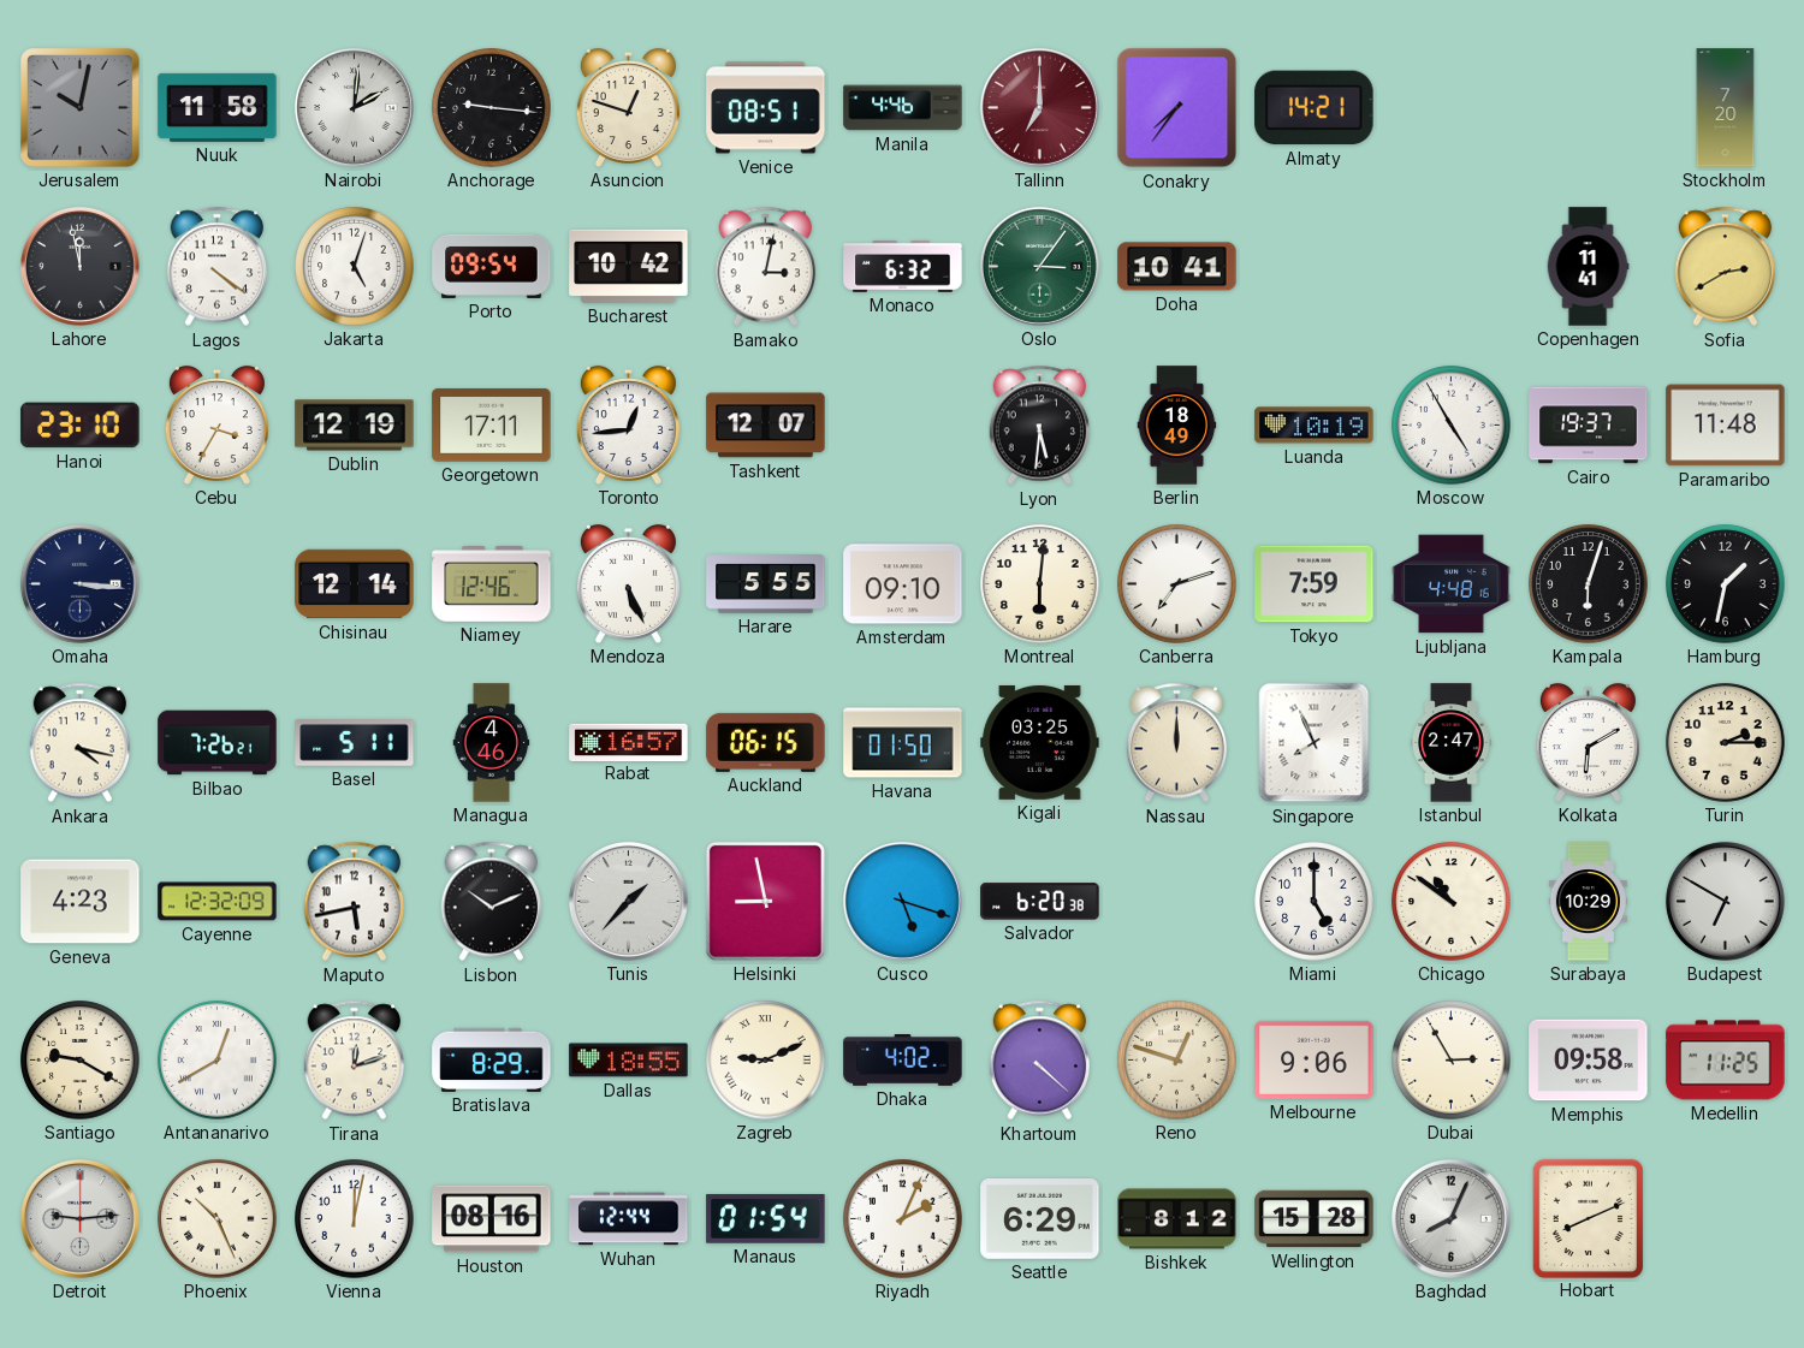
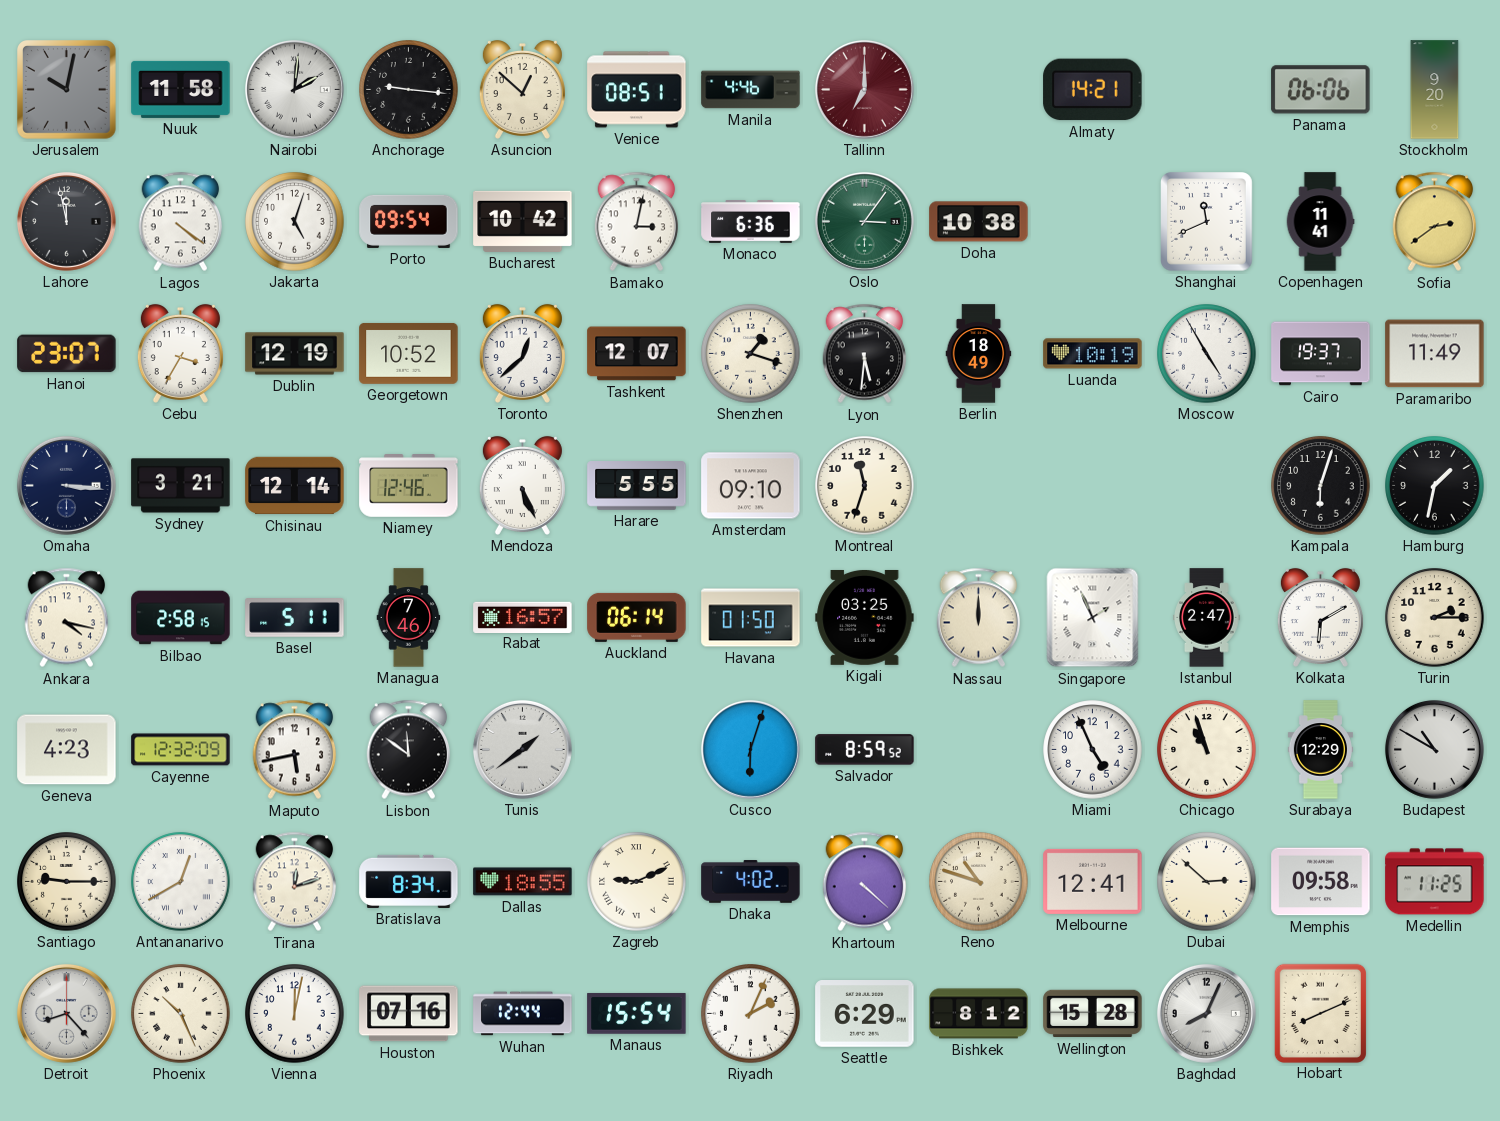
Asuncion: 12:48 -> 12:52
Conakry: 7:36 -> none
Panama: none -> 06:06
Stockholm: 7:20 -> 9:20
Monaco: 6:32 -> 6:36
Doha: 10:41 -> 10:38
Shanghai: none -> 11:41
Sofia: 2:40 -> 2:39
Hanoi: 23:10 -> 23:07
Georgetown: 17:11 -> 10:52
Toronto: 12:44 -> 12:38
Shenzhen: none -> 1:18
Paramaribo: 11:48 -> 11:49
Sydney: none -> 3:21
Montreal: 6:01 -> 11:33
Canberra: 7:12 -> none
Tokyo: 7:59 -> none
Ljubljana: 4:48 -> none
Bilbao: 7:26 -> 2:58
Managua: 4:46 -> 7:46
Auckland: 06:15 -> 06:14
Singapore: 7:56 -> 1:56
Lisbon: 10:11 -> 11:51
Tunis: 1:37 -> 1:39
Helsinki: 8:58 -> none
Cusco: 5:18 -> 6:03
Salvador: 6:20 -> 8:59
Miami: 5:00 -> 4:56
Chicago: 10:51 -> 10:57
Surabaya: 10:29 -> 12:29
Budapest: 6:50 -> 10:50
Santiago: 9:20 -> 9:15
Bratislava: 8:29 -> 8:34
Reno: 12:48 -> 10:48
Melbourne: 9:06 -> 12:41
Dubai: 2:55 -> 2:52
Detroit: 9:14 -> 8:23
Houston: 08:16 -> 07:16
Manaus: 01:54 -> 15:54
